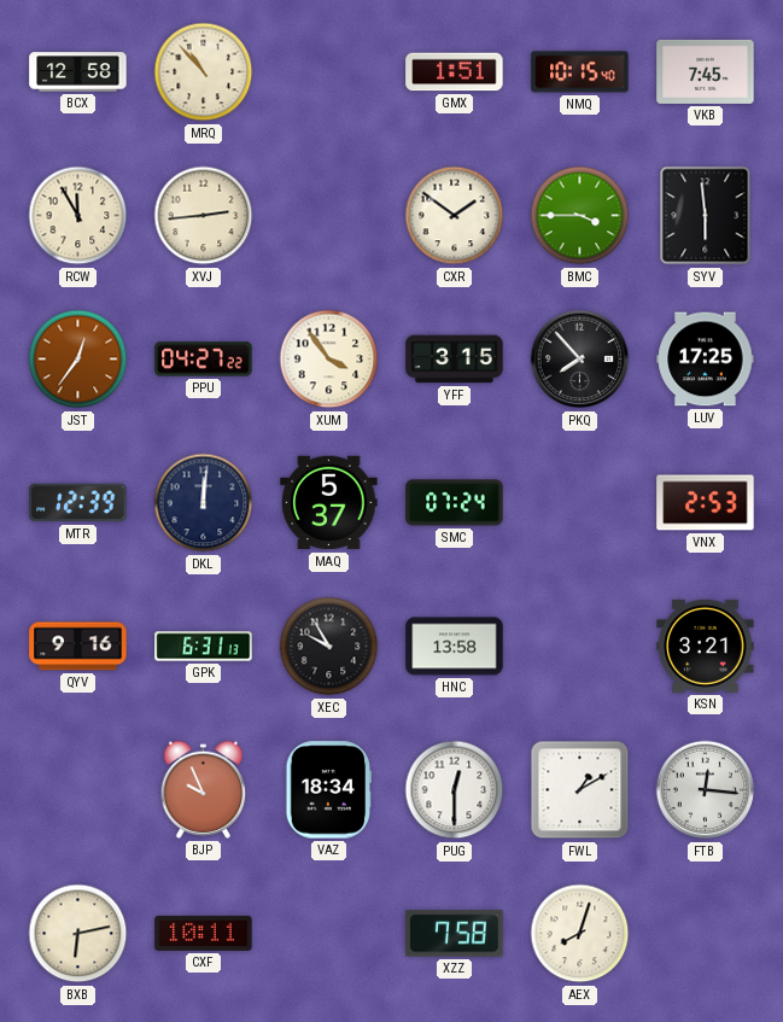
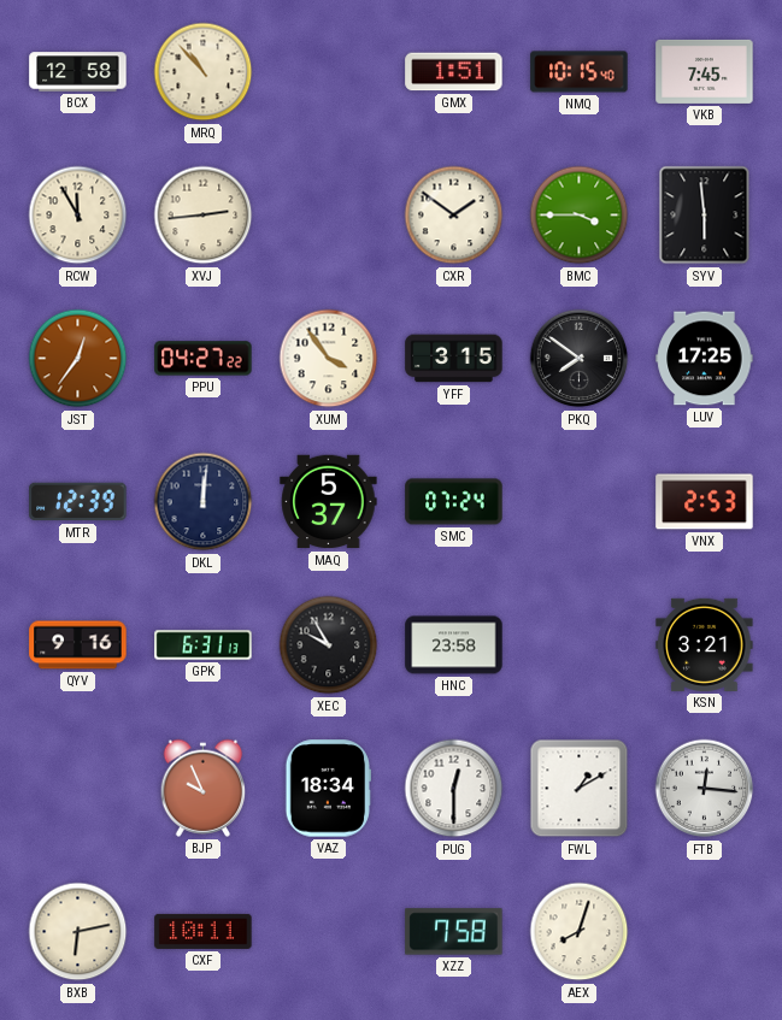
PKQ: 7:53 -> 7:51
HNC: 13:58 -> 23:58
